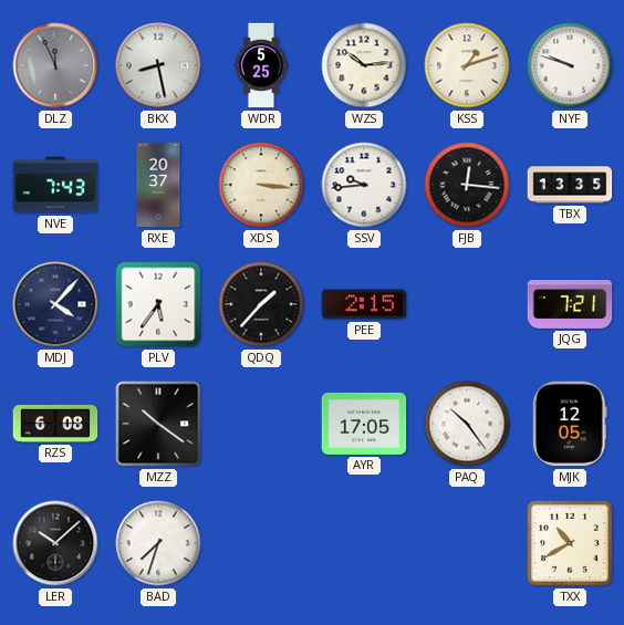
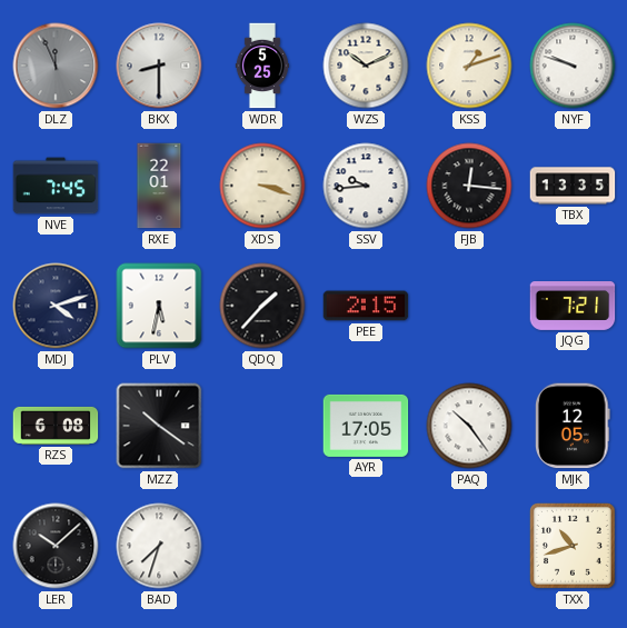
BKX: 8:28 -> 8:30
WZS: 10:14 -> 10:11
NVE: 7:43 -> 7:45
RXE: 20:37 -> 22:01
XDS: 3:16 -> 3:18
MDJ: 4:07 -> 4:12
PLV: 5:36 -> 5:32
TXX: 10:40 -> 10:42
